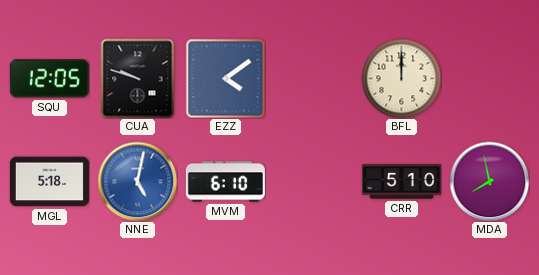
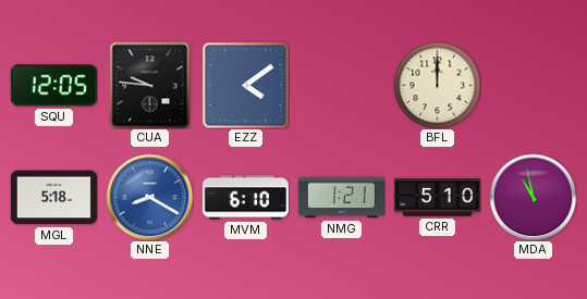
CUA: 9:48 -> 9:46
NNE: 5:02 -> 8:20
NMG: none -> 1:21
MDA: 7:58 -> 10:58
